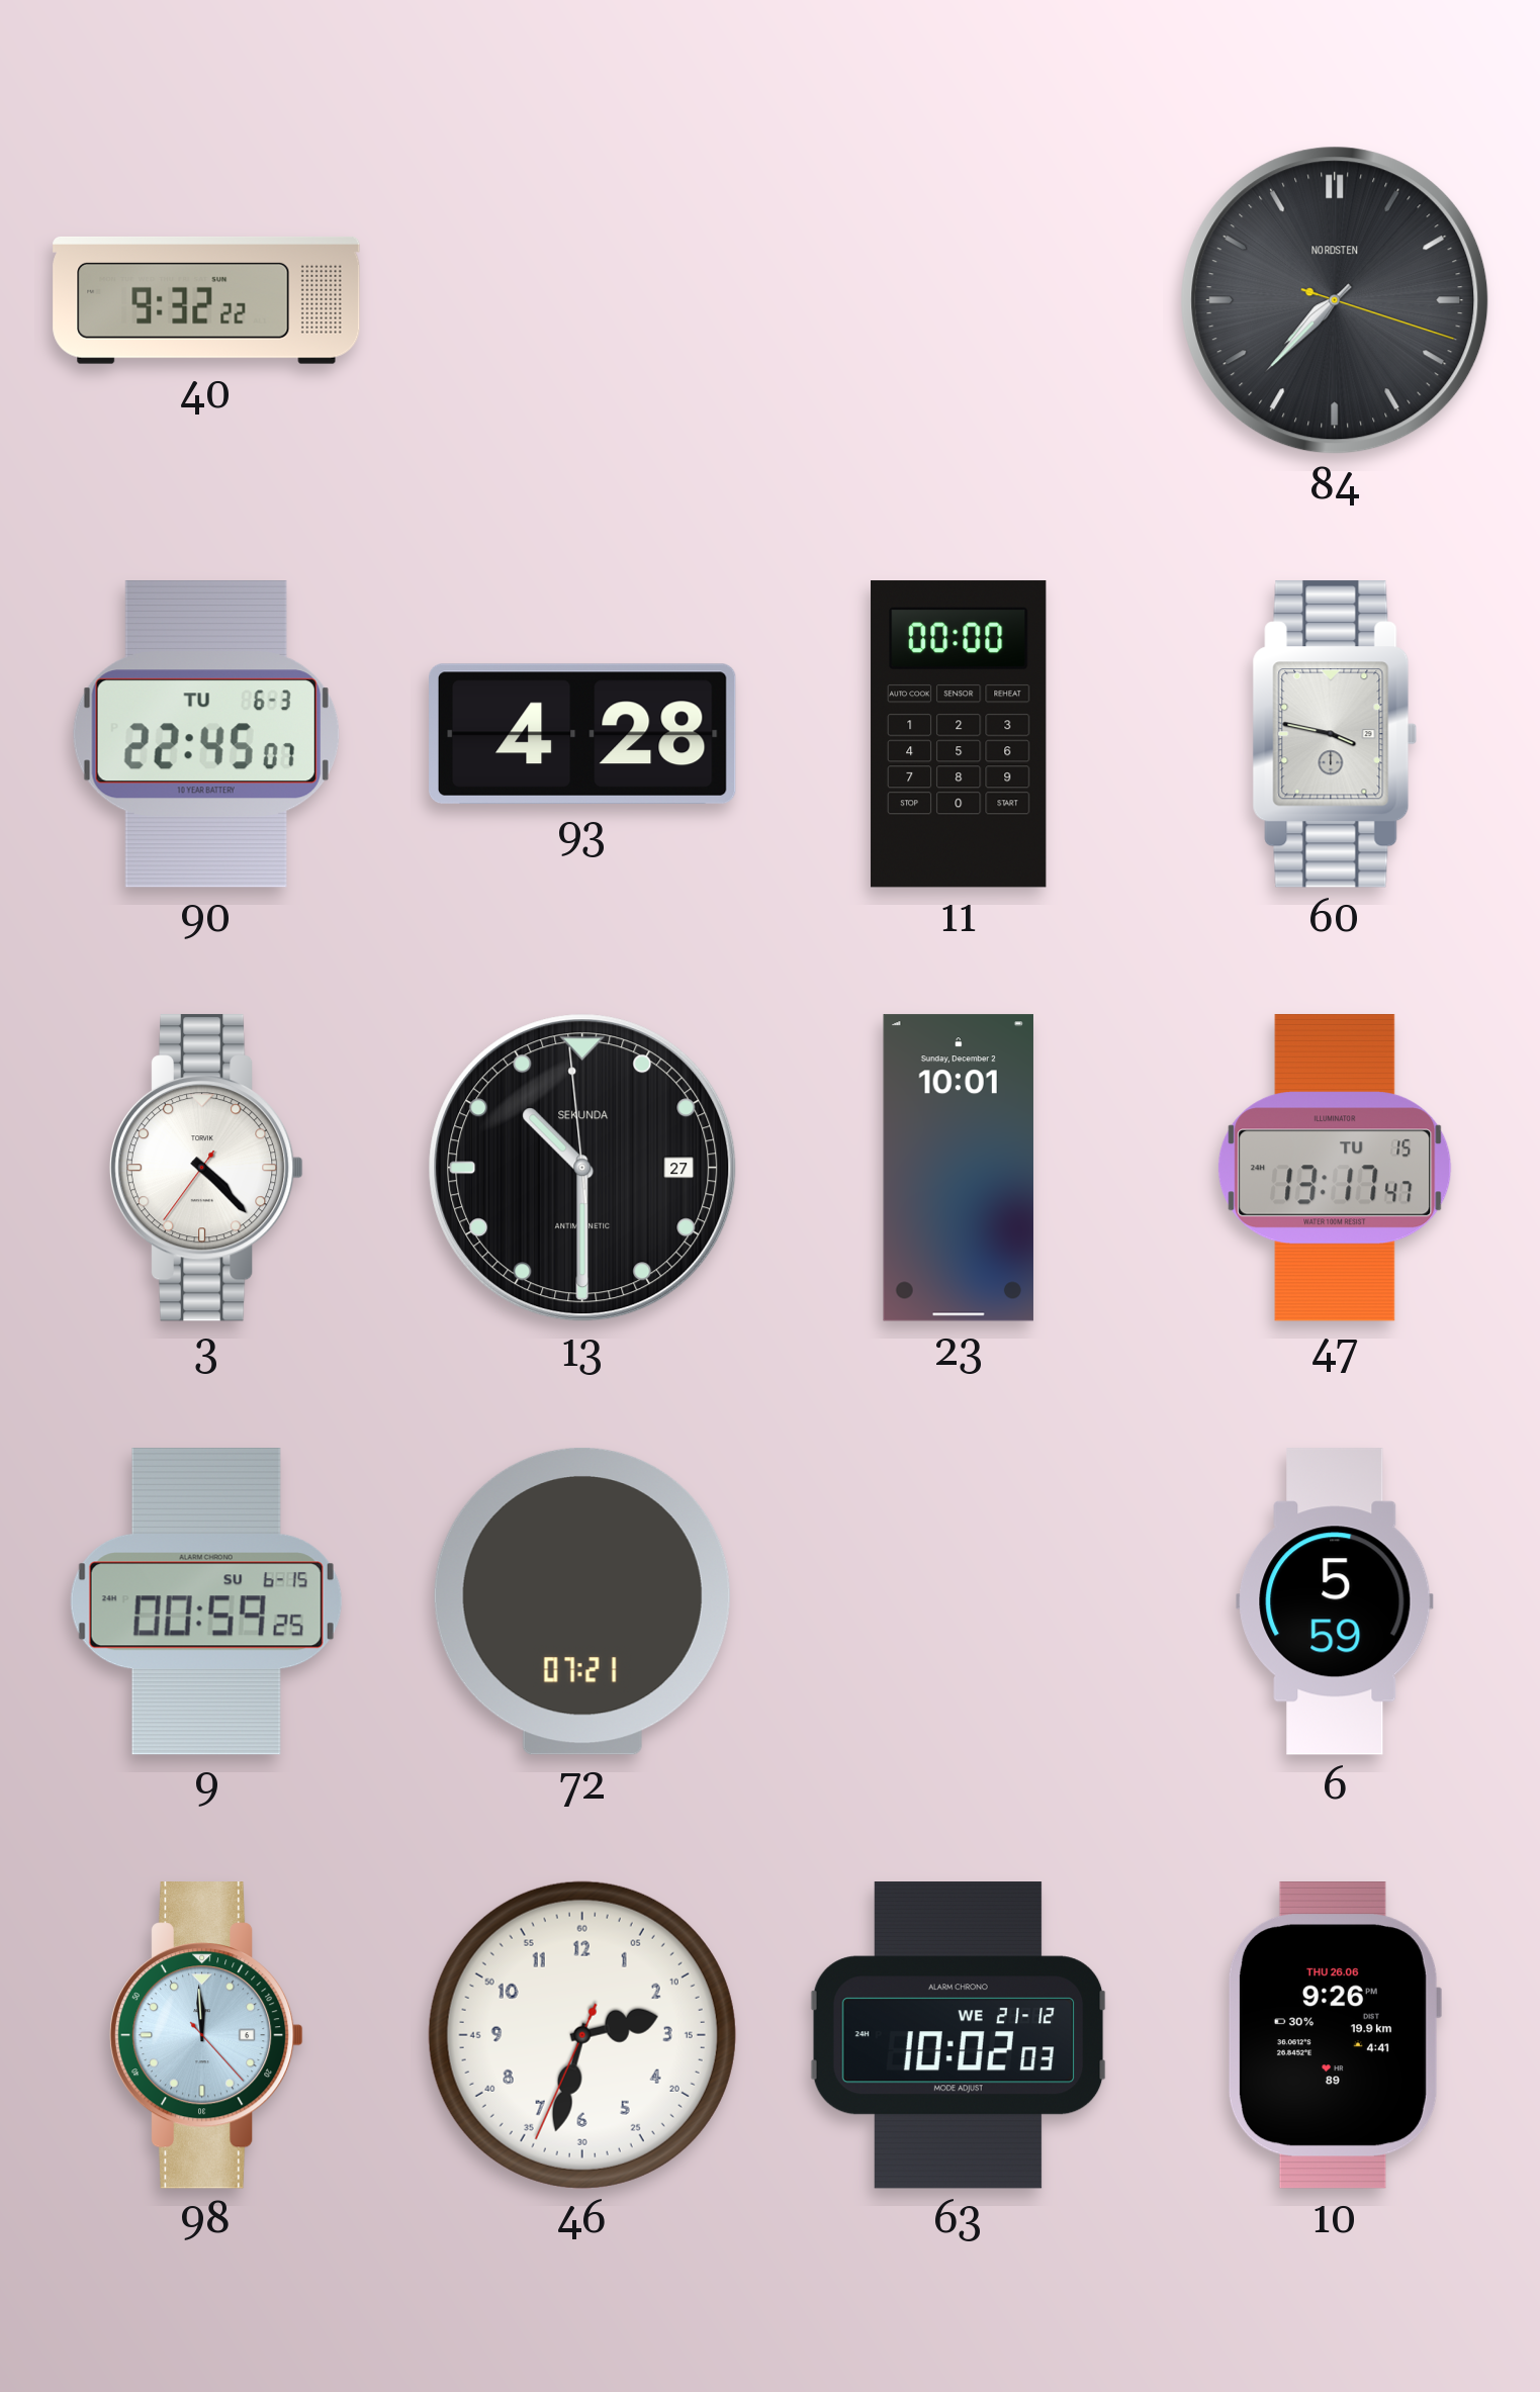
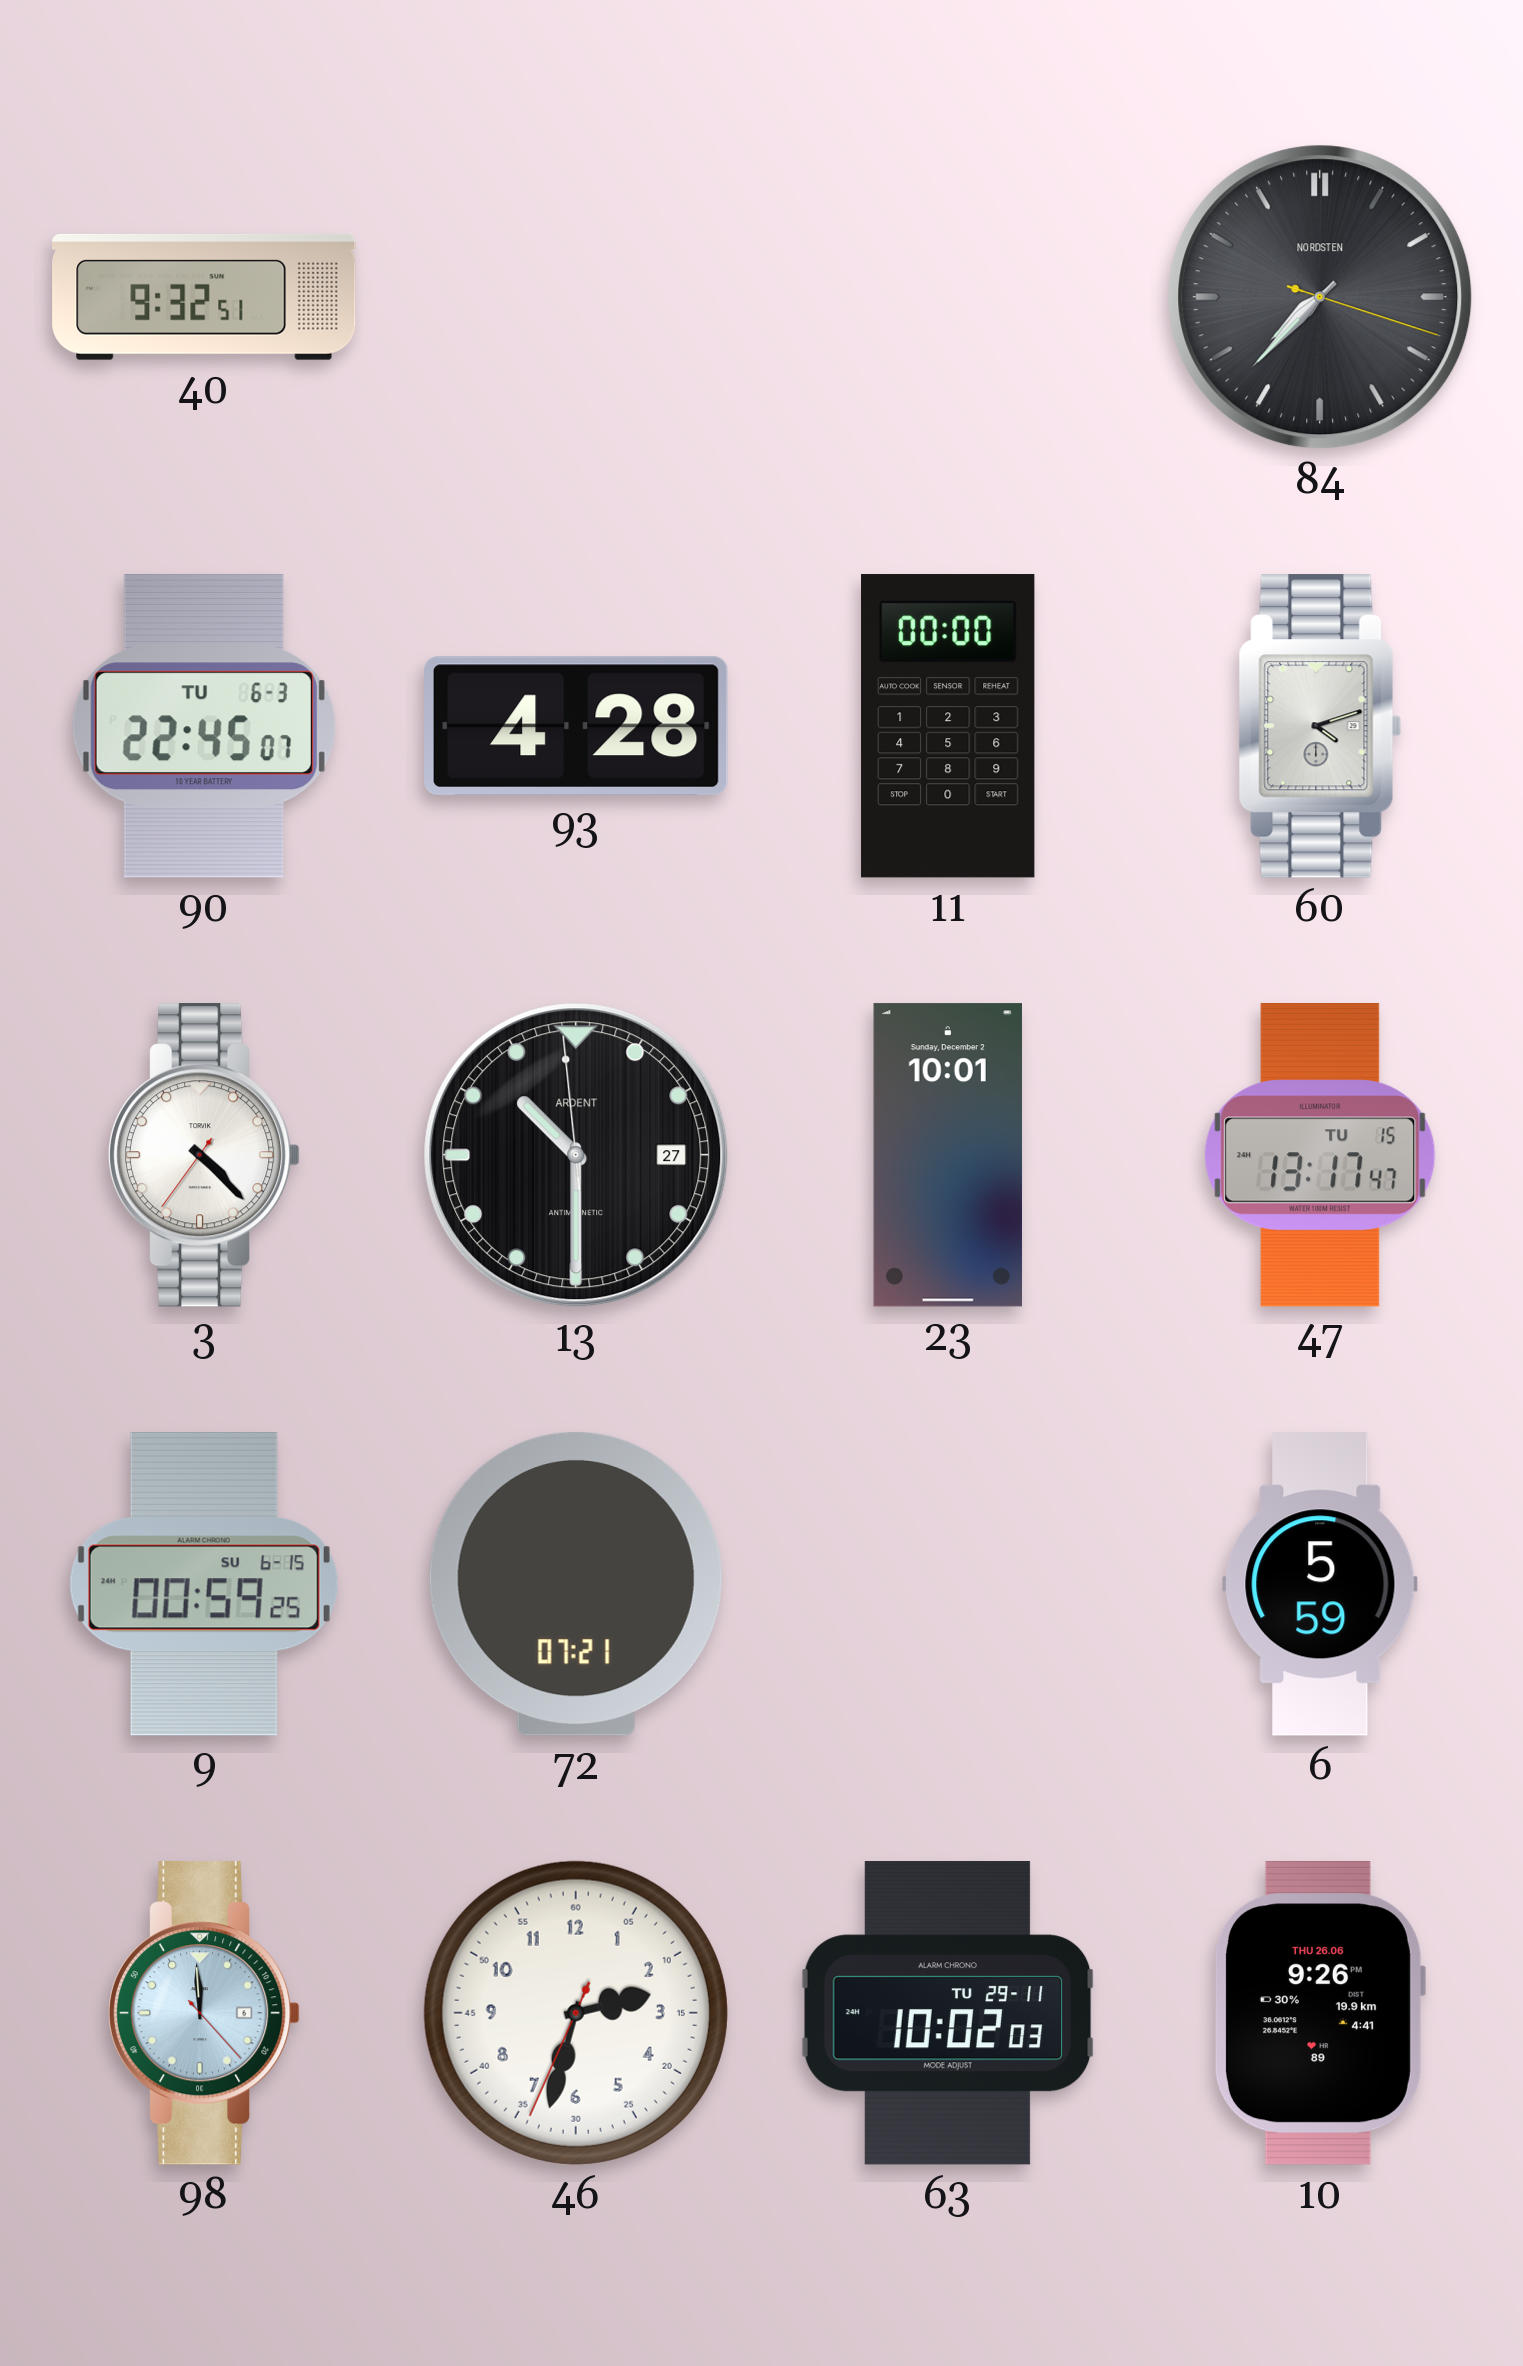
40: 9:32:22 -> 9:32:51
60: 3:47 -> 4:12
13 brand: SEKUNDA -> ARDENT
63 date: WE 21-12 -> TU 29-11
